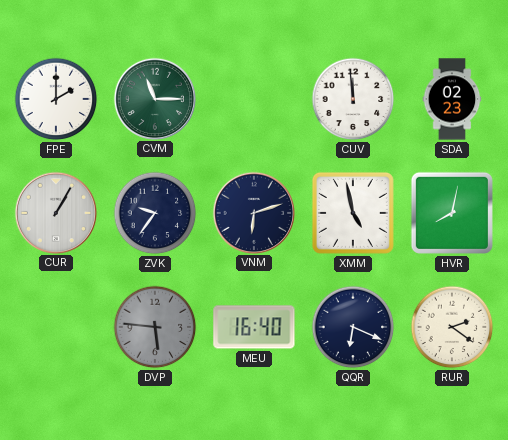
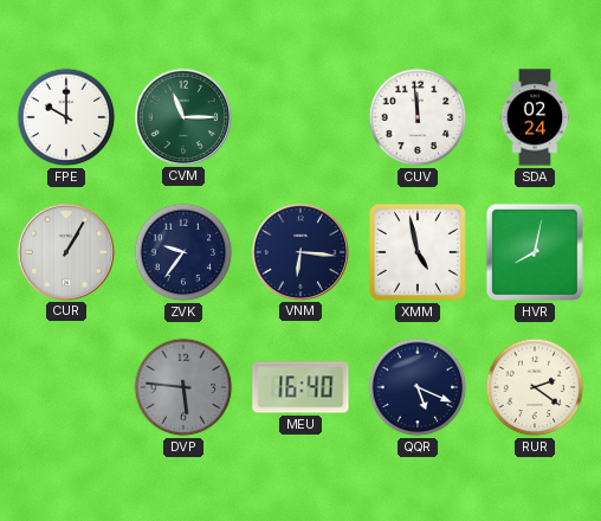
FPE: 2:00 -> 10:00
SDA: 02:23 -> 02:24
VNM: 6:12 -> 6:16
QQR: 6:19 -> 5:19
